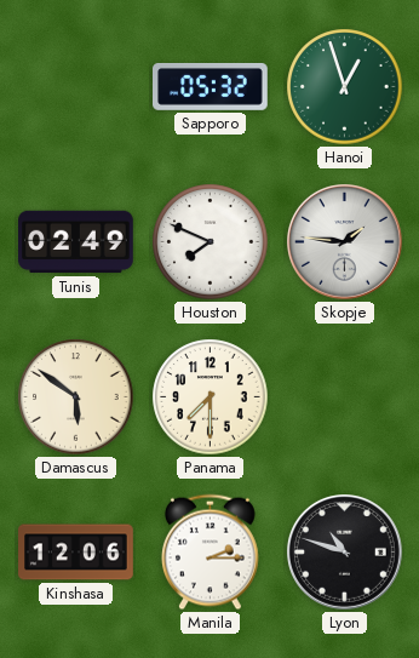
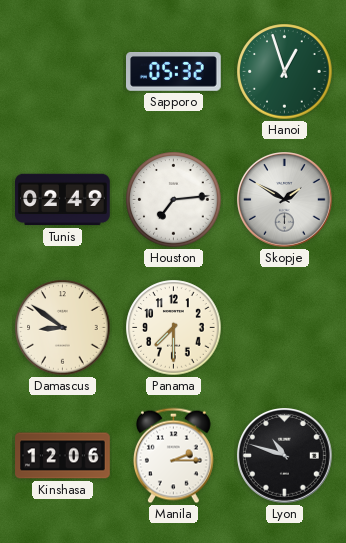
Houston: 7:49 -> 7:14
Skopje: 1:46 -> 1:50
Damascus: 5:51 -> 8:51
